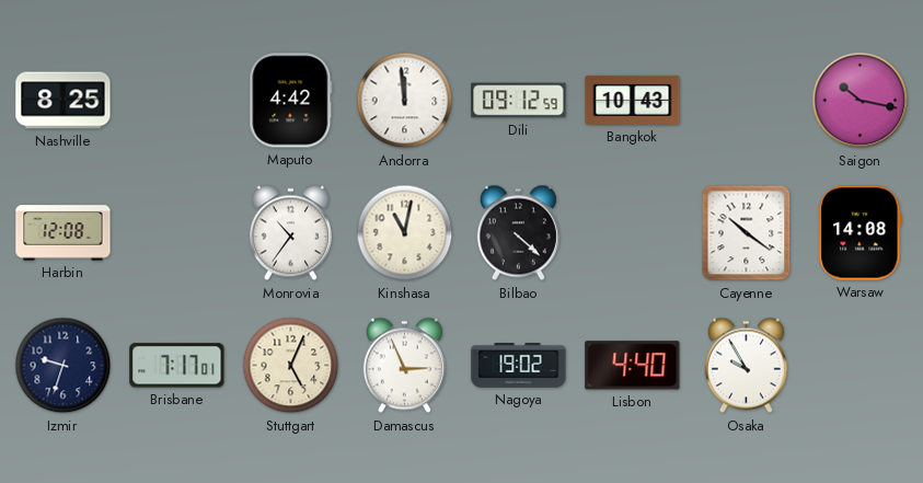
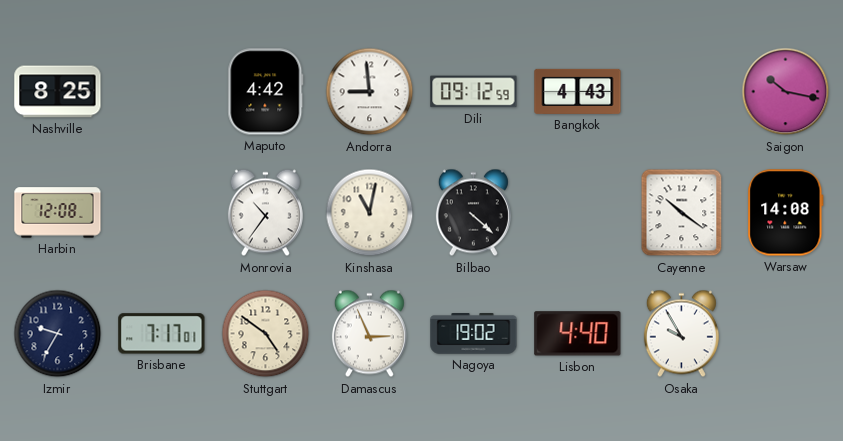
Andorra: 11:59 -> 8:59
Bangkok: 10:43 -> 4:43
Izmir: 9:33 -> 9:35
Stuttgart: 5:04 -> 4:51
